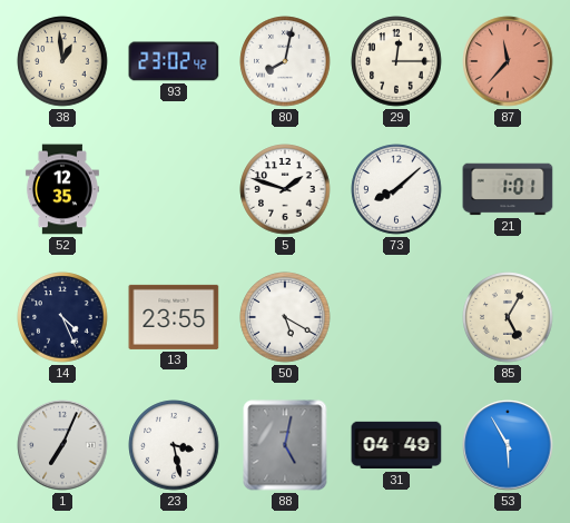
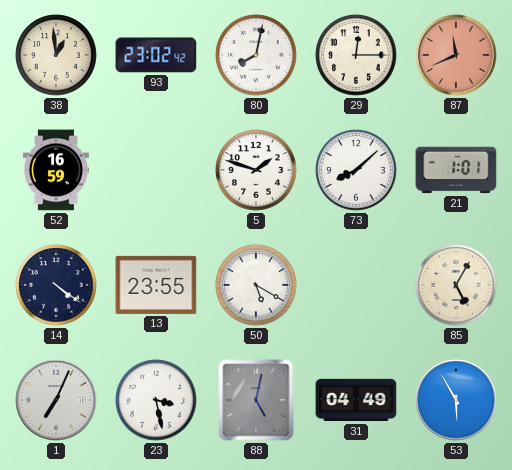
87: 11:37 -> 11:41
52: 12:35 -> 16:59
14: 4:26 -> 4:21
